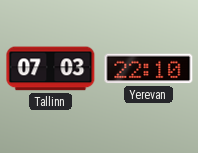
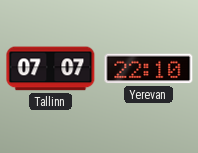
Tallinn: 07:03 -> 07:07
